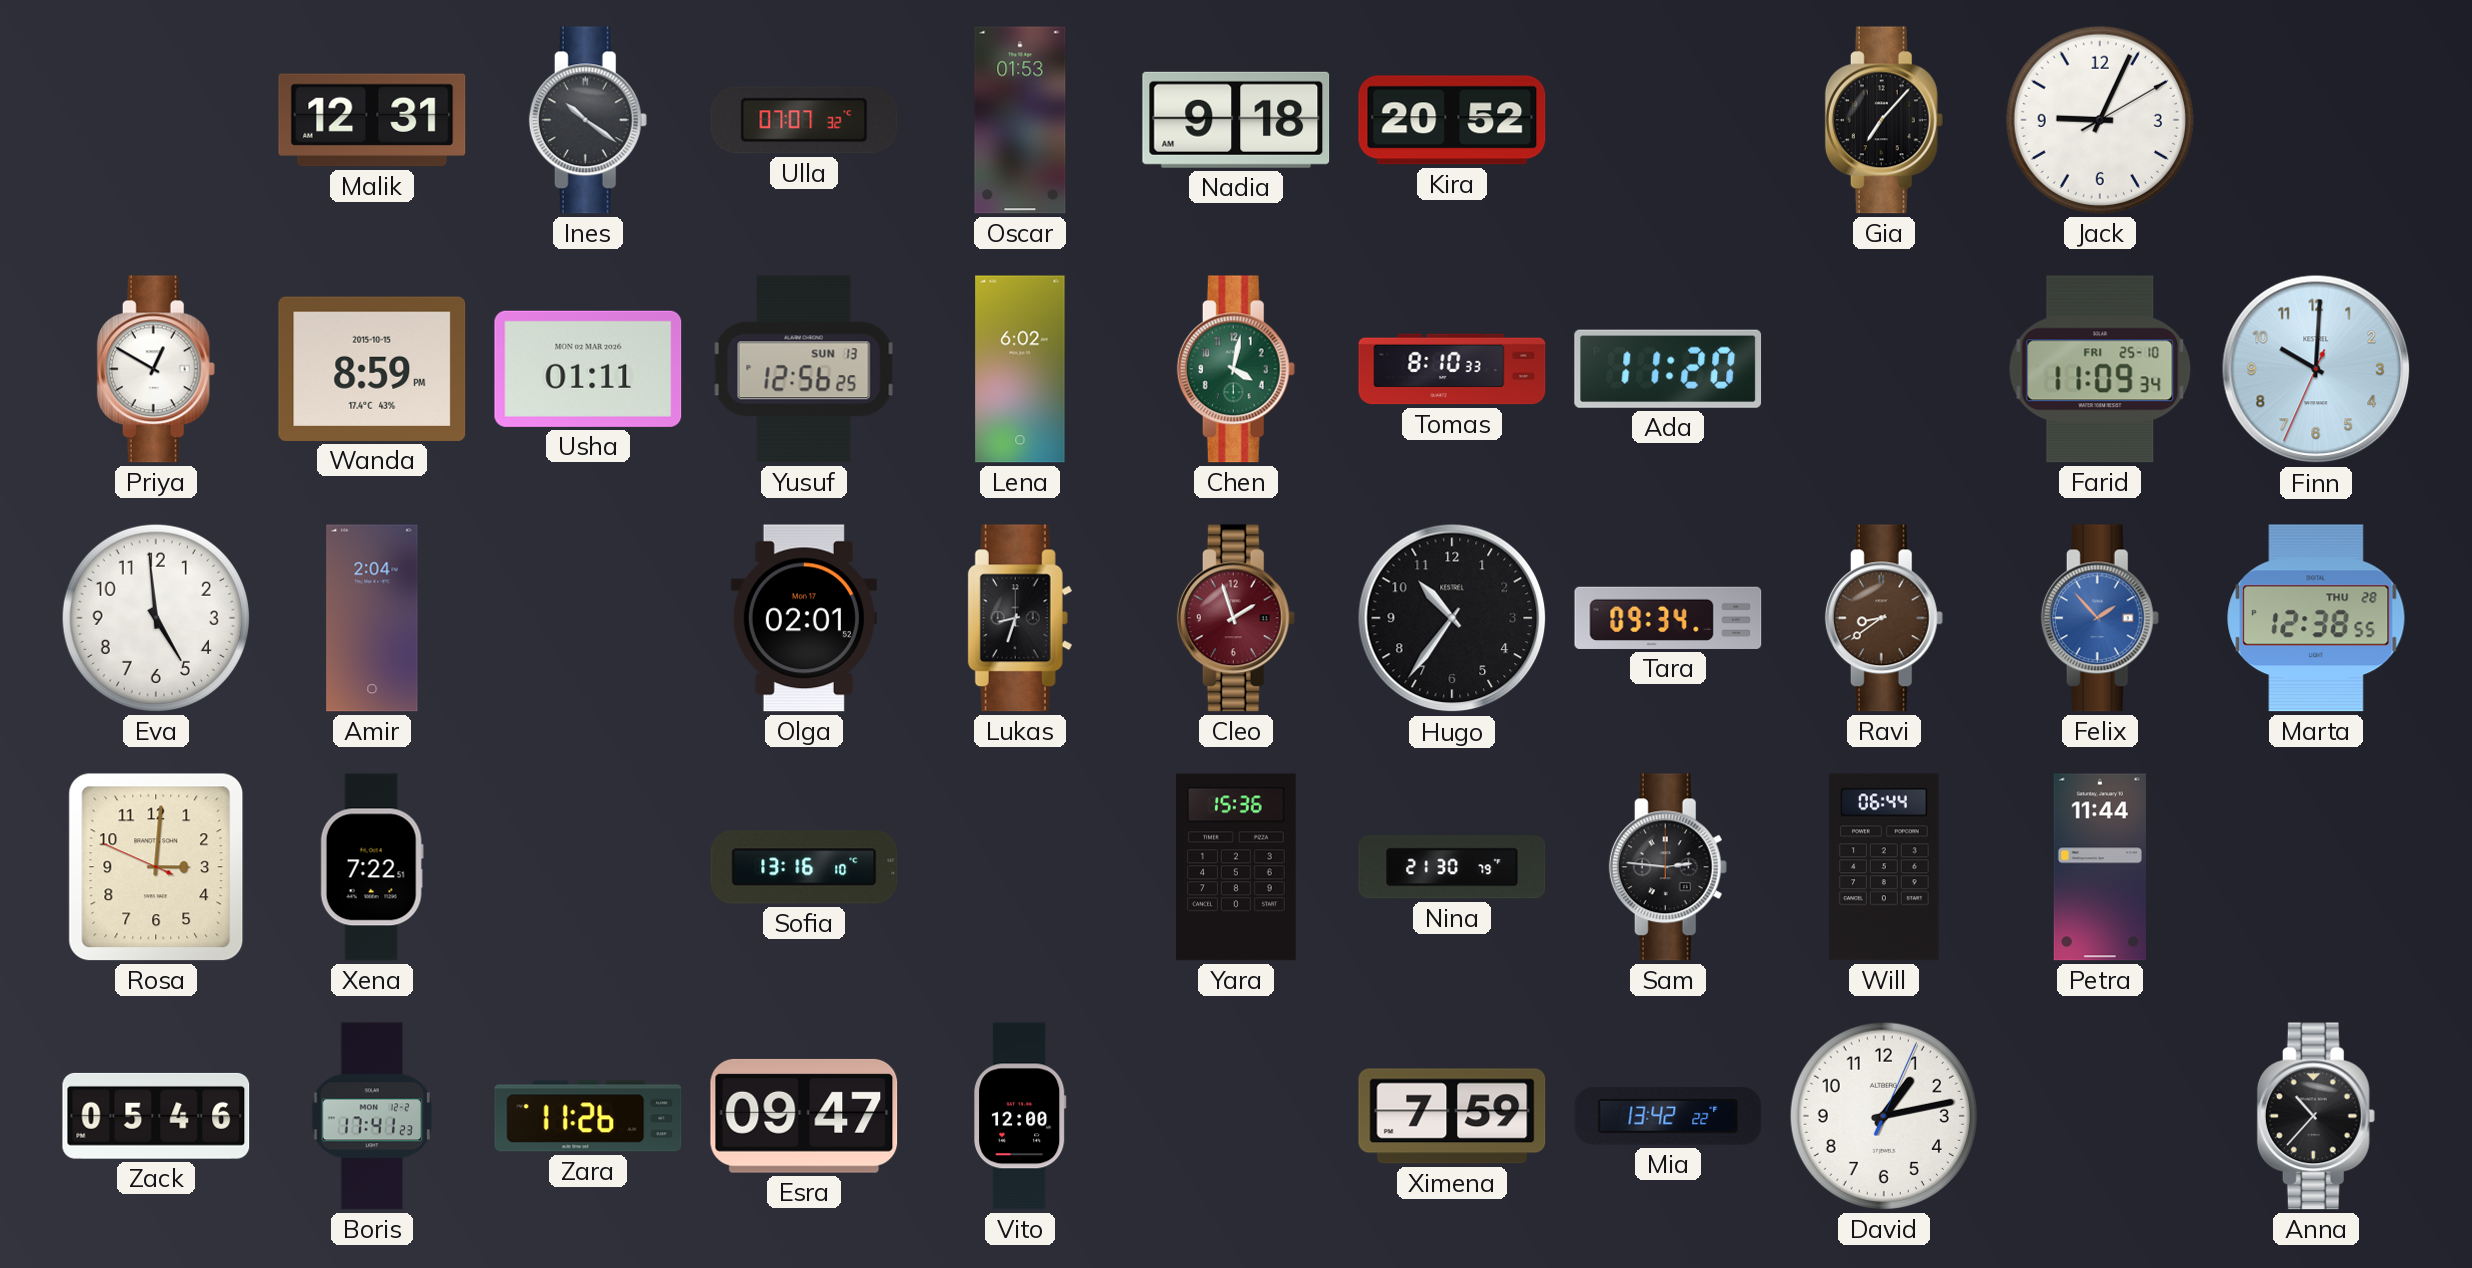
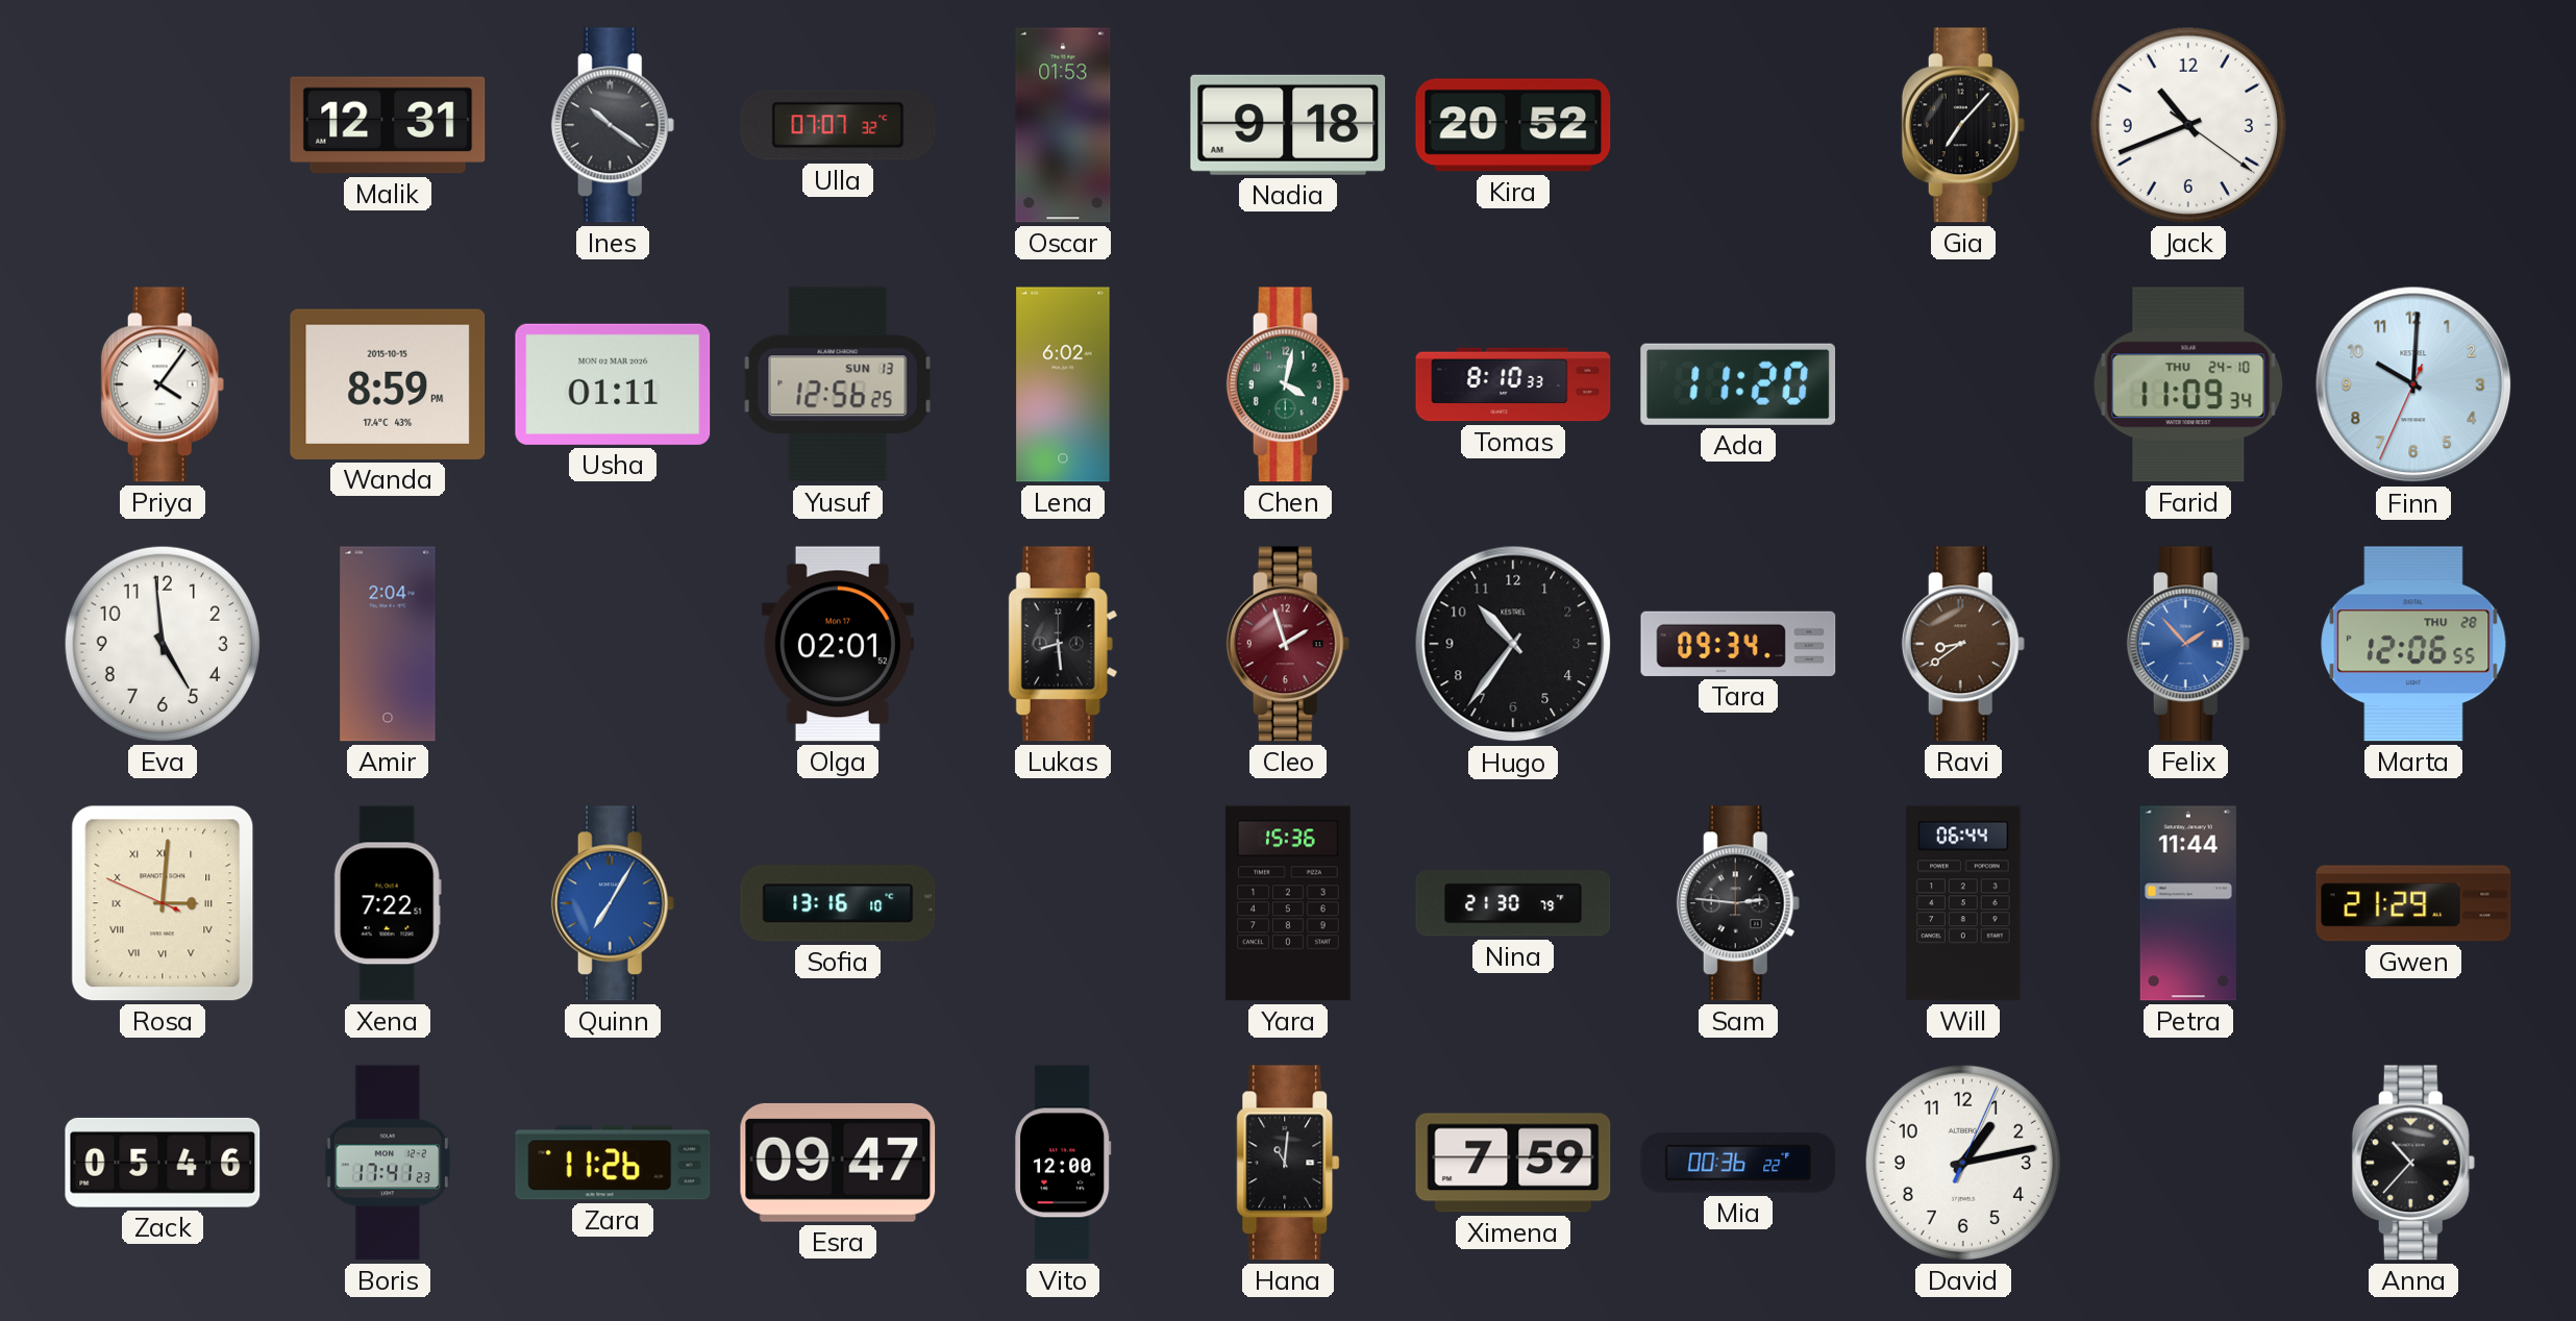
Jack: 9:04 -> 10:41
Priya: 12:50 -> 4:06
Farid date: FRI 25-10 -> THU 24-10
Lukas: 8:33 -> 8:29
Marta: 12:38 -> 12:06
Rosa numerals: Arabic -> Roman
Quinn: none -> 7:05
Gwen: none -> 21:29
Hana: none -> 11:01
Mia: 13:42 -> 00:36
